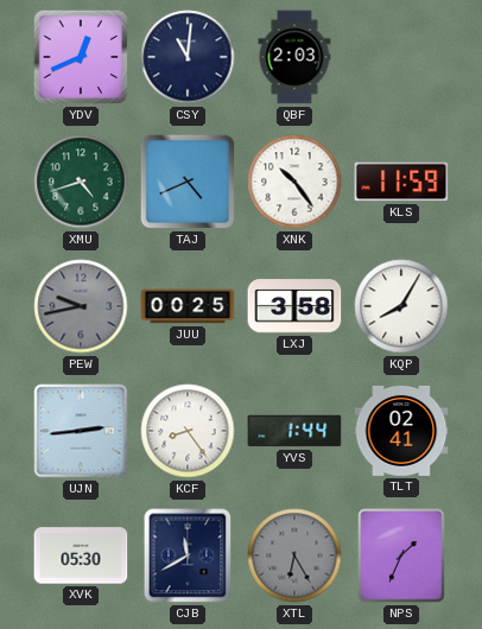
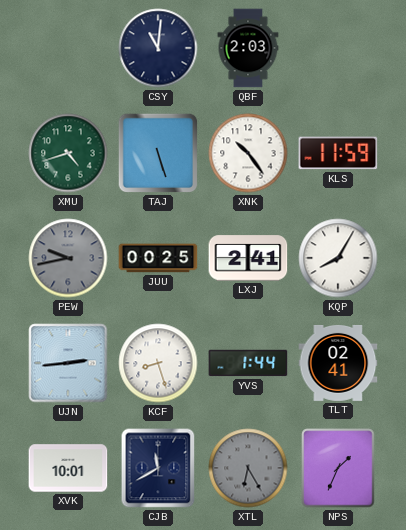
YDV: 12:41 -> none
TAJ: 4:41 -> 5:27
LXJ: 3:58 -> 2:41
KCF: 8:24 -> 8:27
XVK: 05:30 -> 10:01
